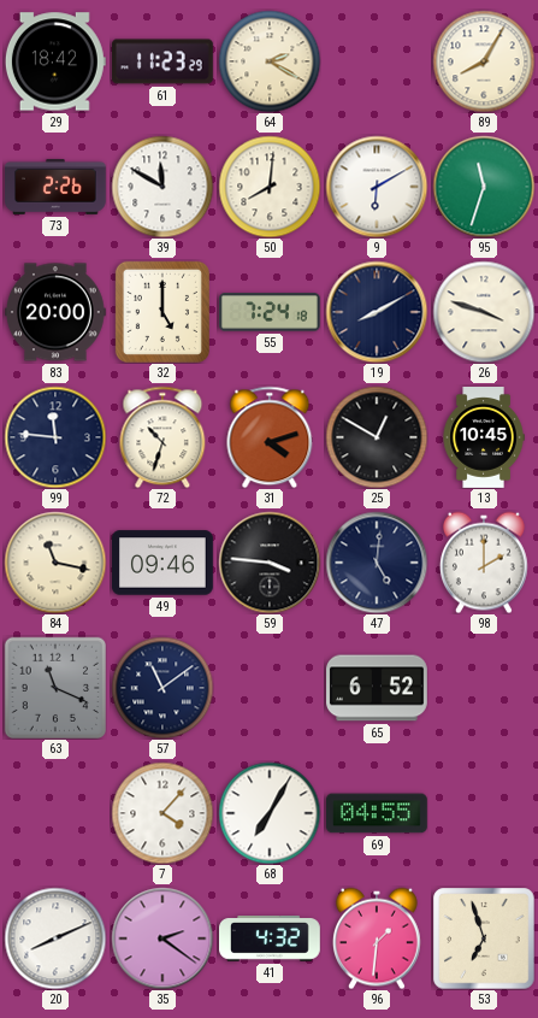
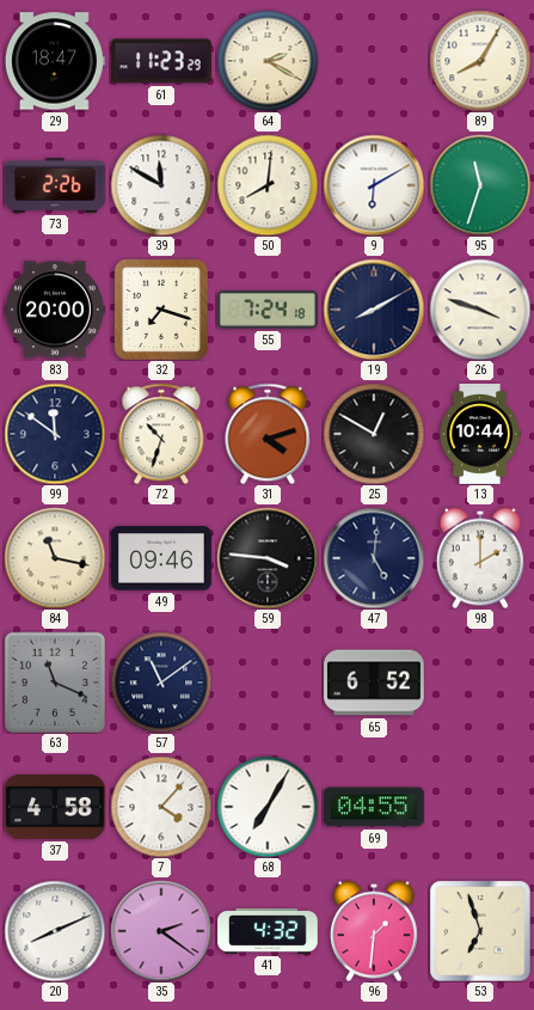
29: 18:42 -> 18:47
32: 5:00 -> 7:18
99: 11:46 -> 11:51
13: 10:45 -> 10:44
37: none -> 4:58
